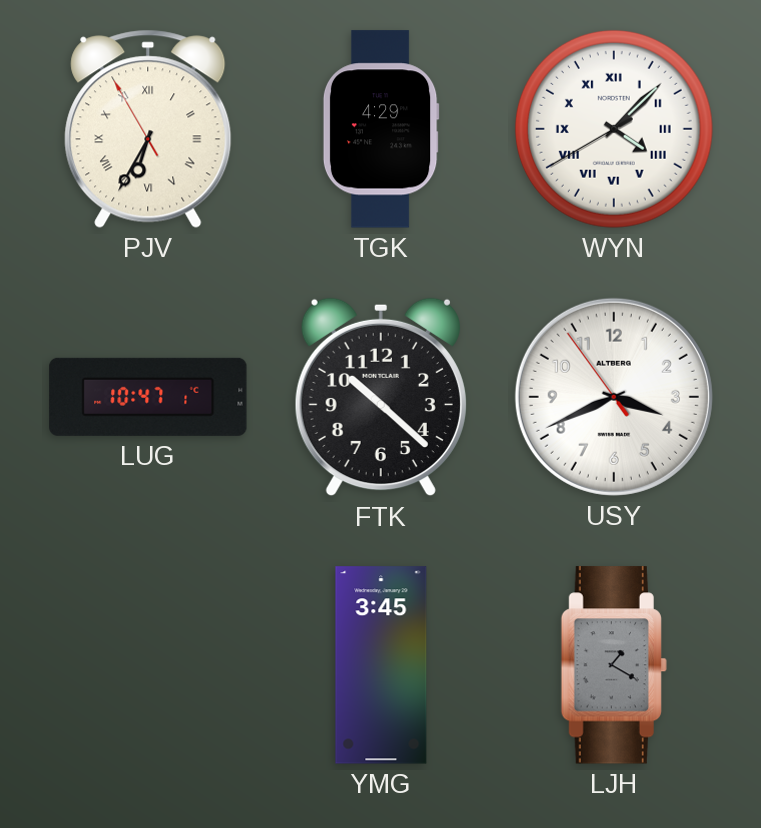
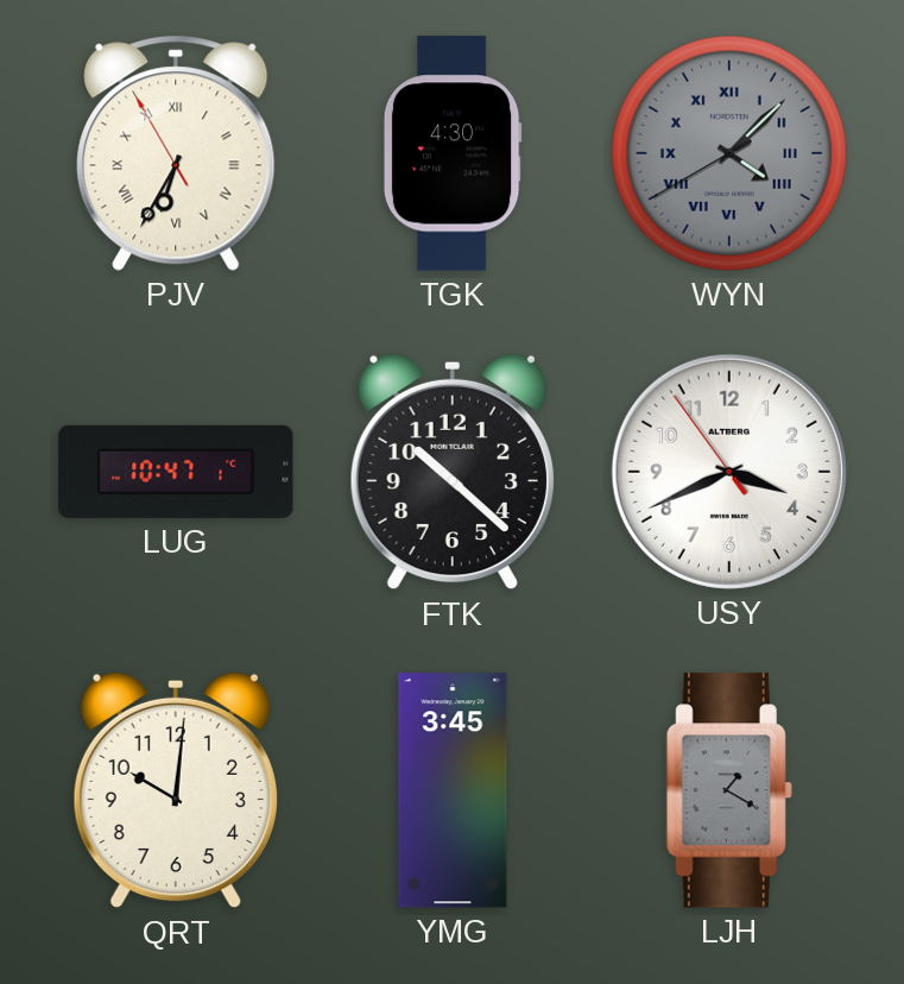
TGK: 4:29 -> 4:30
WYN dial: white -> grey
QRT: none -> 10:01
